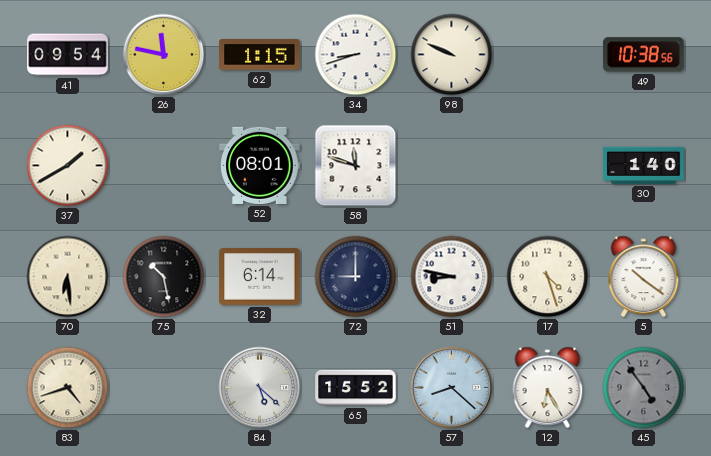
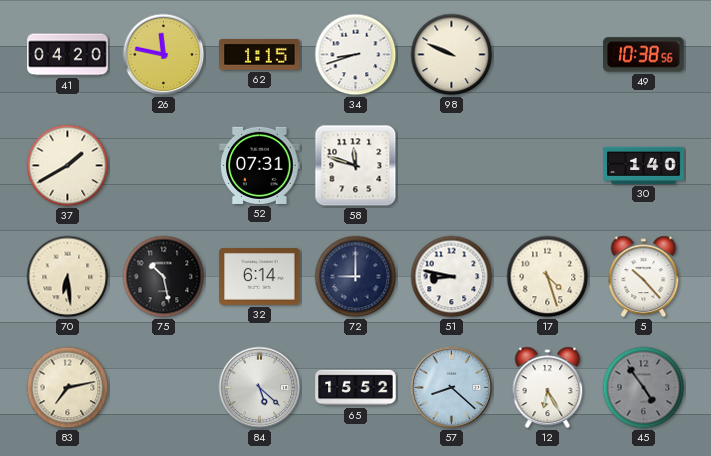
41: 09:54 -> 04:20
52: 08:01 -> 07:31
5: 10:21 -> 10:23
83: 4:42 -> 7:13
